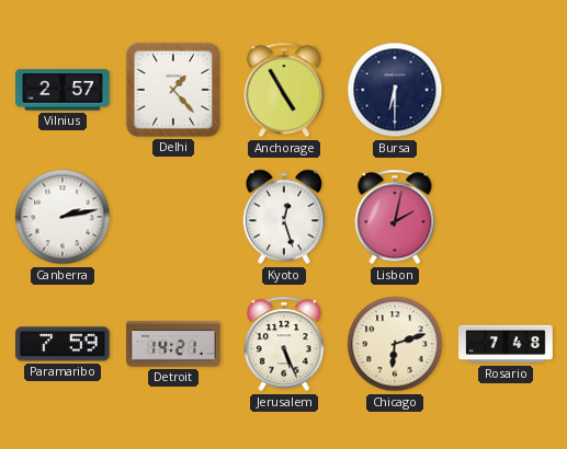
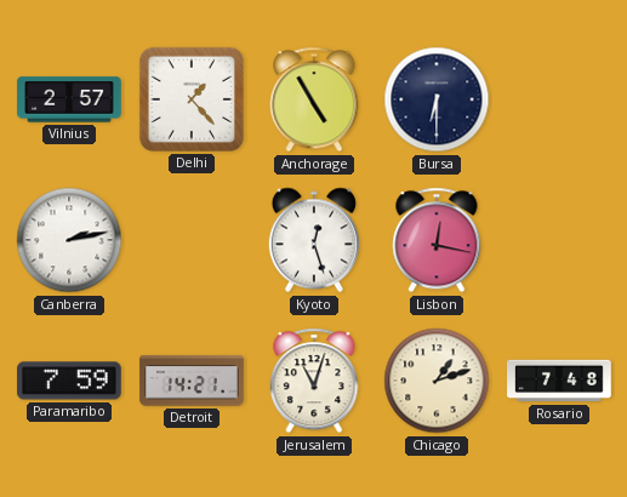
Lisbon: 2:02 -> 12:17
Jerusalem: 5:26 -> 11:03
Chicago: 6:12 -> 1:12
